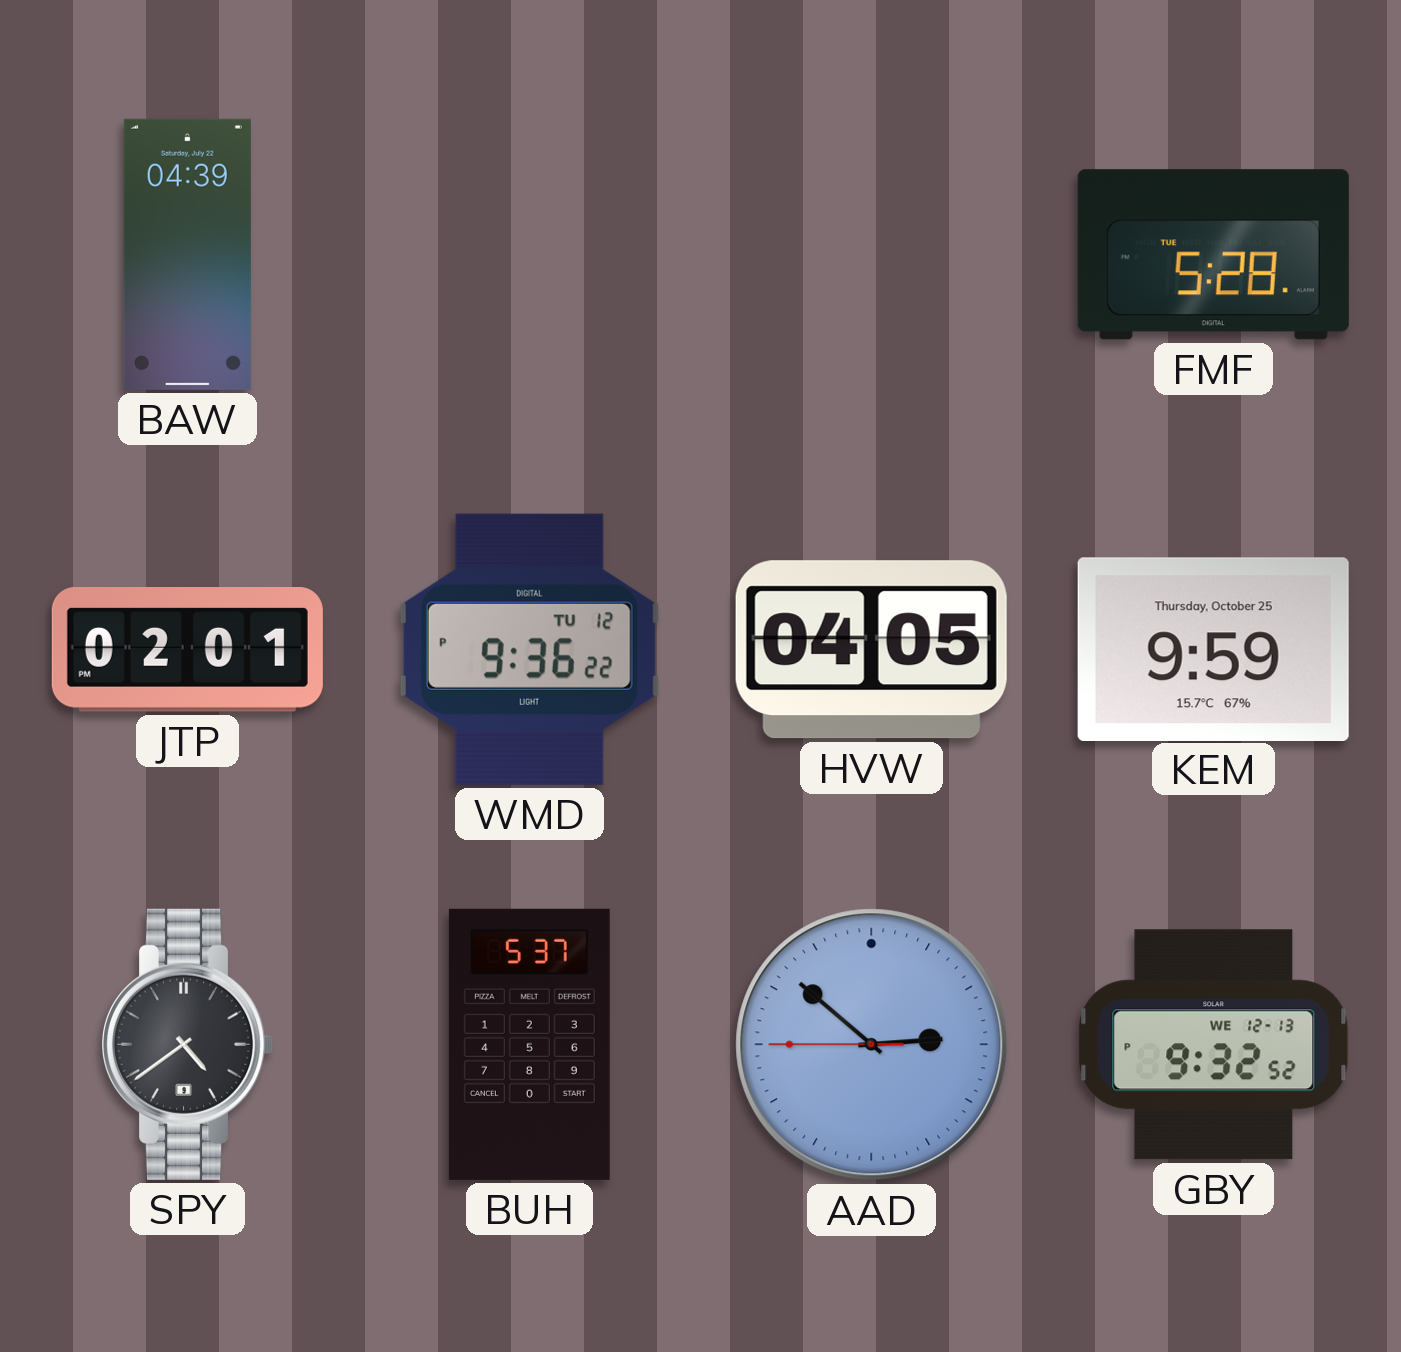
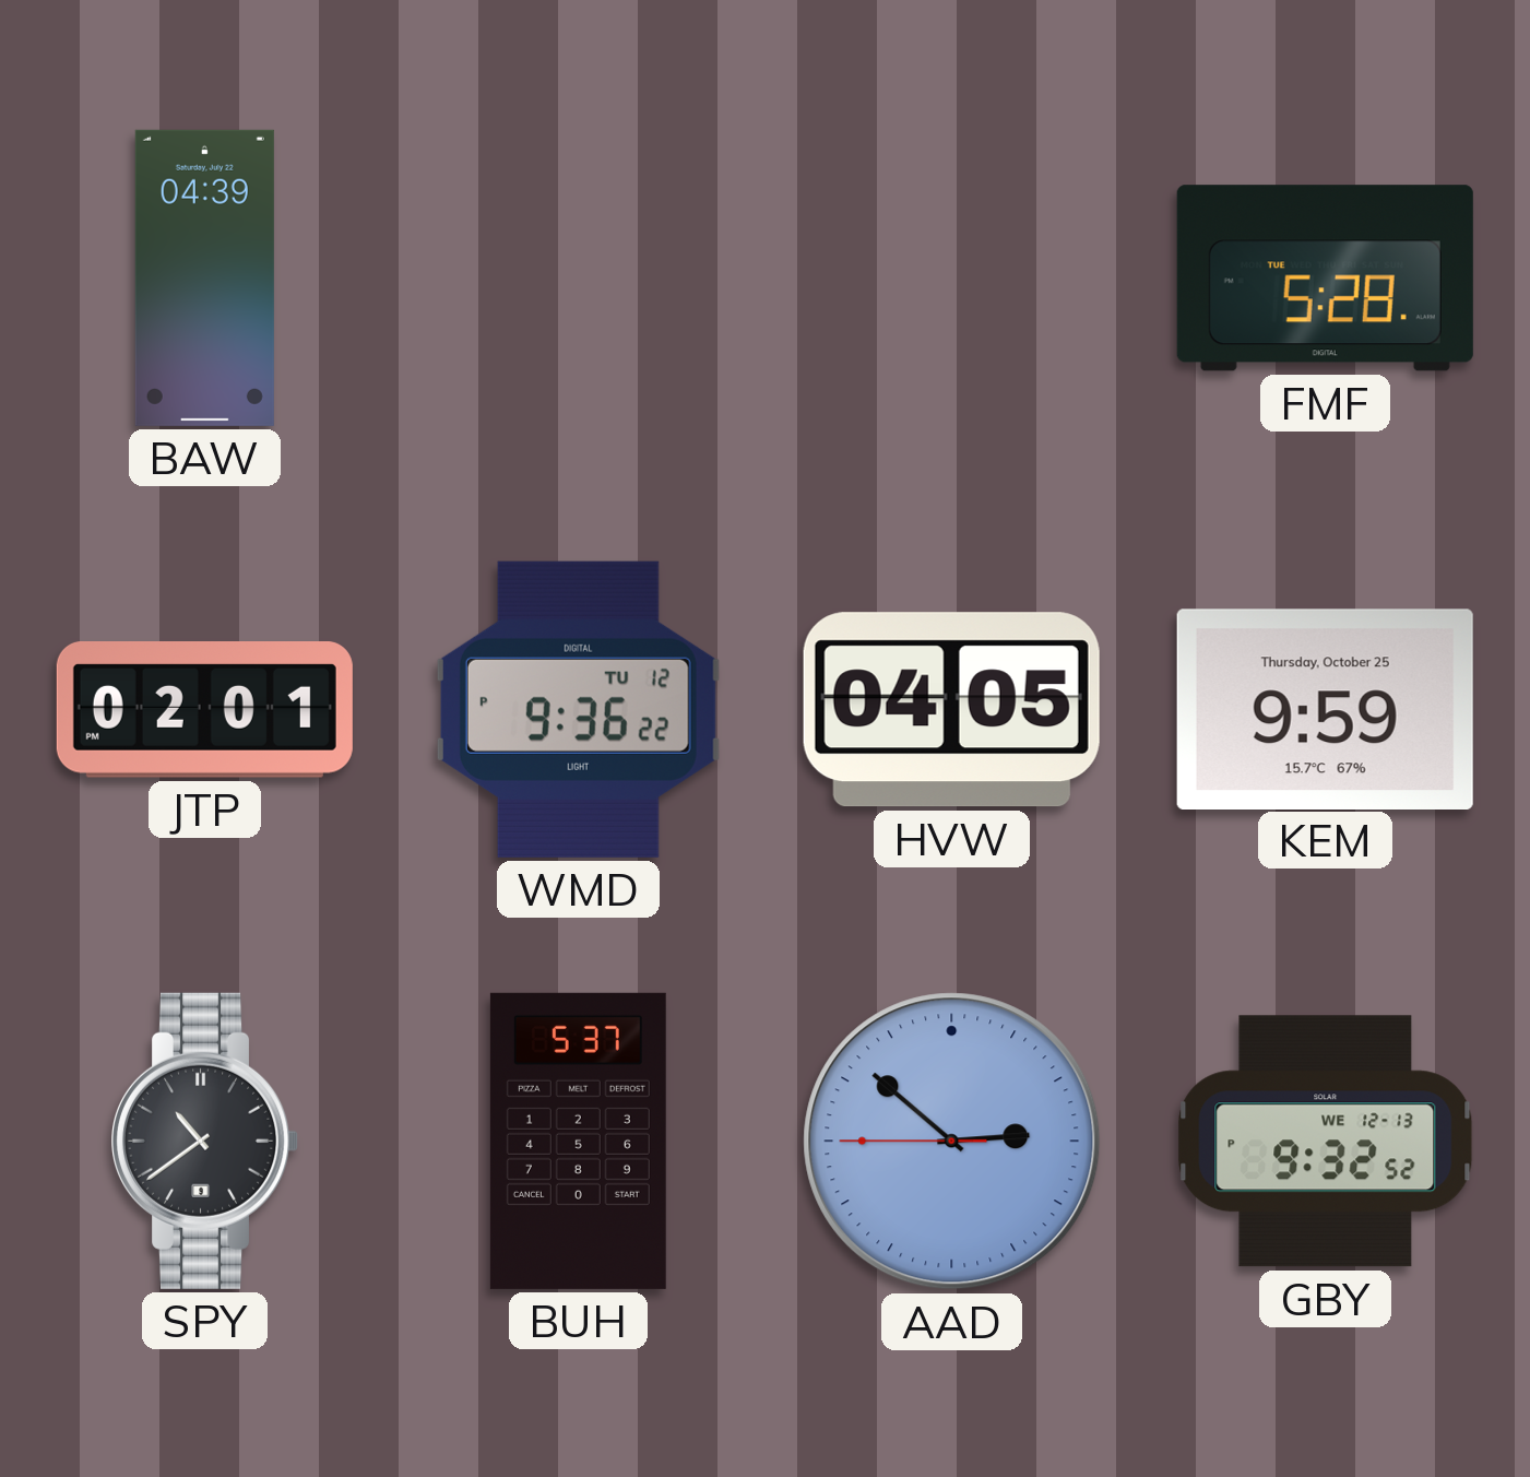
SPY: 4:39 -> 10:39
